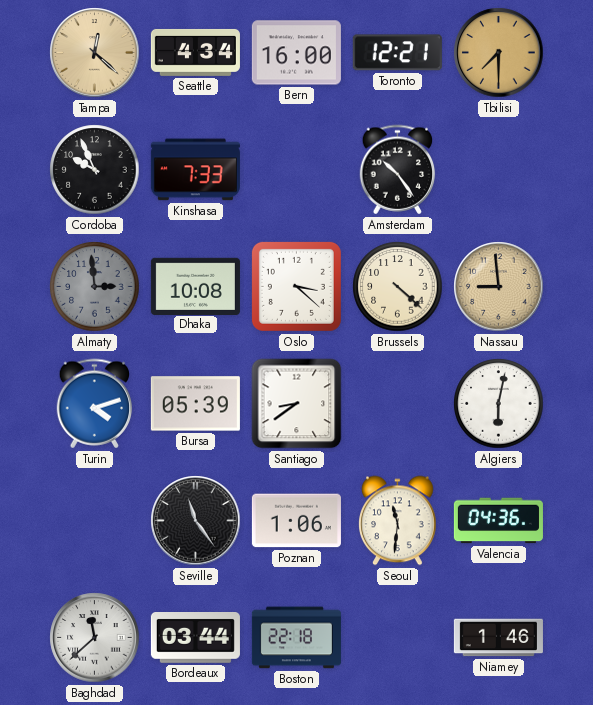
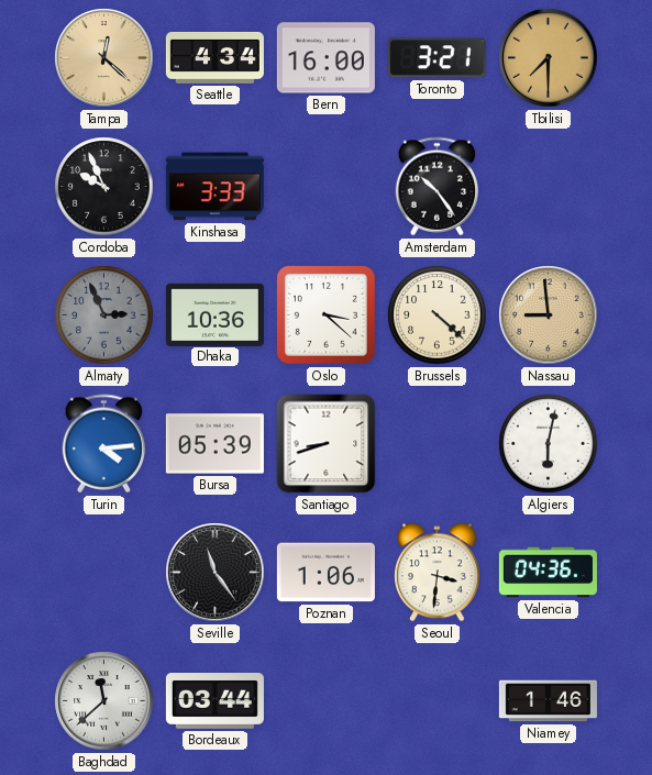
Toronto: 12:21 -> 3:21
Kinshasa: 7:33 -> 3:33
Almaty: 2:59 -> 2:56
Dhaka: 10:08 -> 10:36
Turin: 4:12 -> 4:14
Santiago: 8:39 -> 8:42
Seoul: 11:31 -> 3:31
Boston: 22:18 -> none
